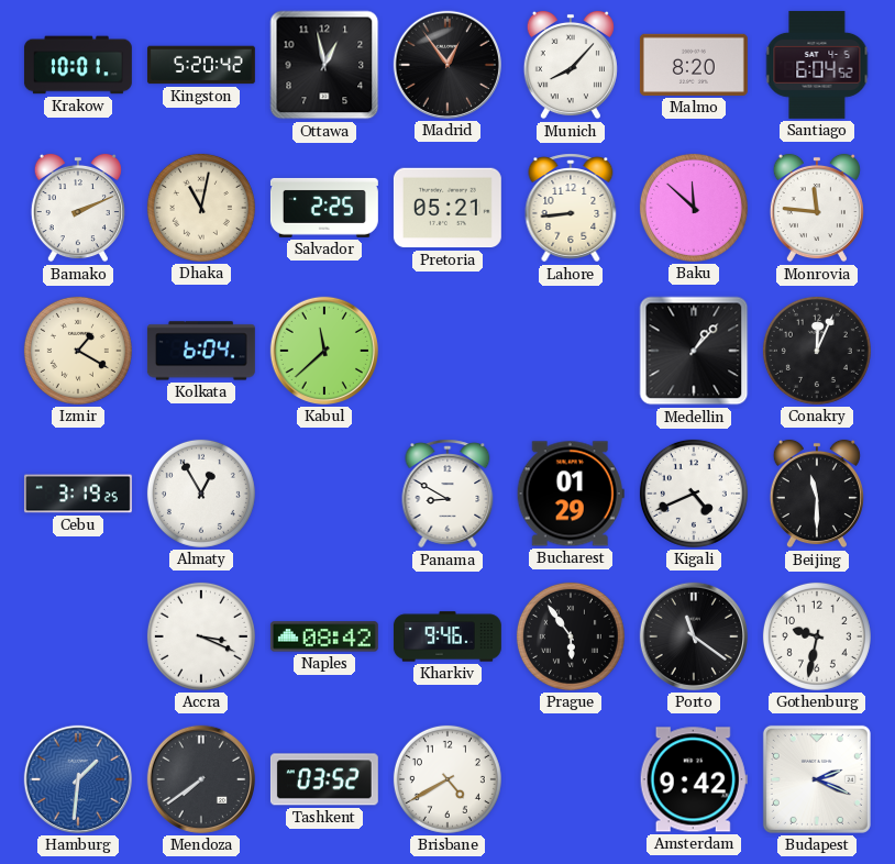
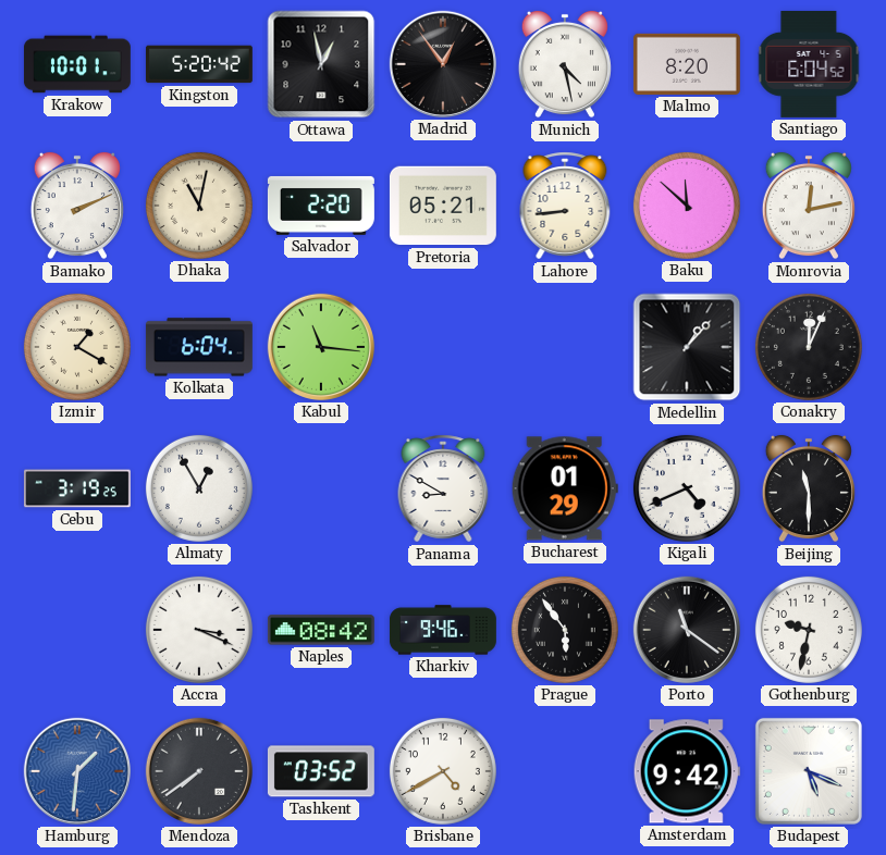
Munich: 8:07 -> 4:28
Salvador: 2:25 -> 2:20
Monrovia: 11:46 -> 12:13
Kabul: 11:38 -> 11:16
Budapest: 2:19 -> 5:19
